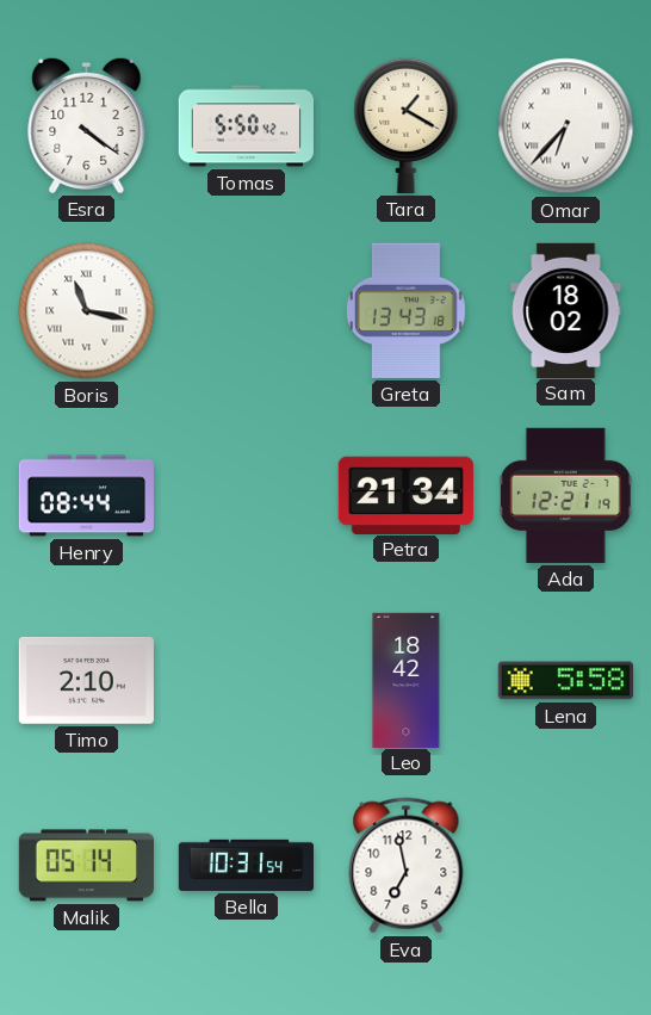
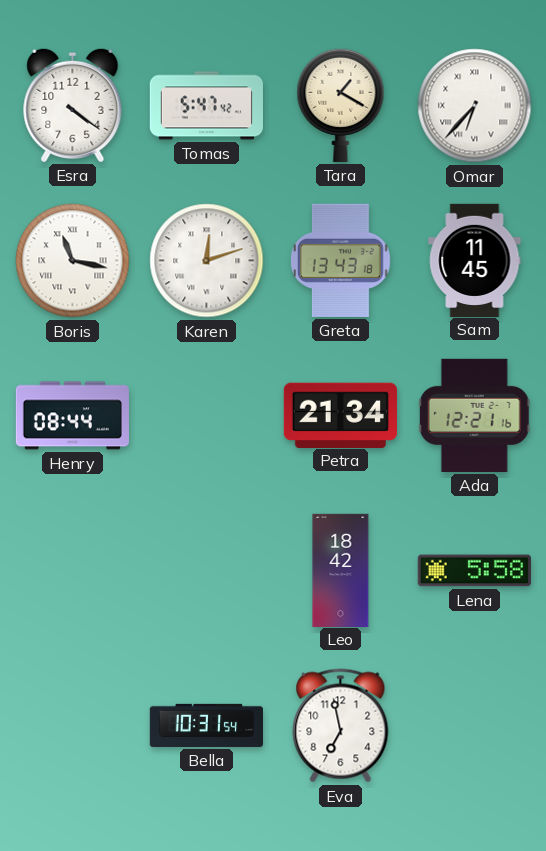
Tomas: 5:50 -> 5:47
Karen: none -> 12:12
Sam: 18:02 -> 11:45
Ada: 12:21:19 -> 12:21:16
Timo: 2:10 -> none
Malik: 05:14 -> none
